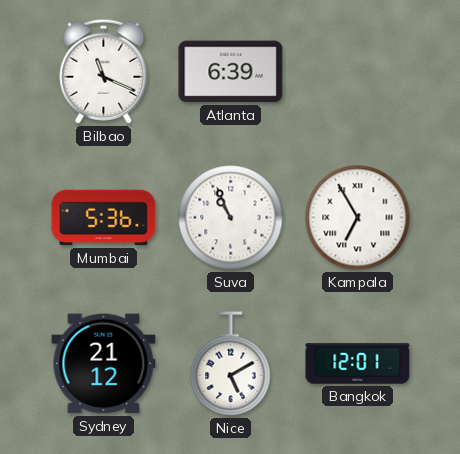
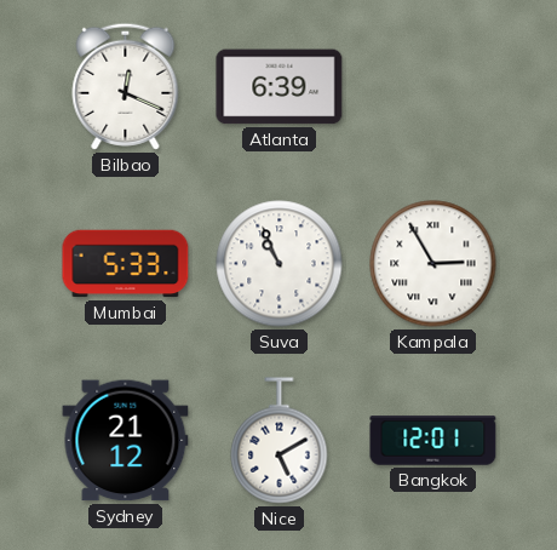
Bilbao: 11:19 -> 12:19
Mumbai: 5:36 -> 5:33
Kampala: 6:55 -> 2:55
